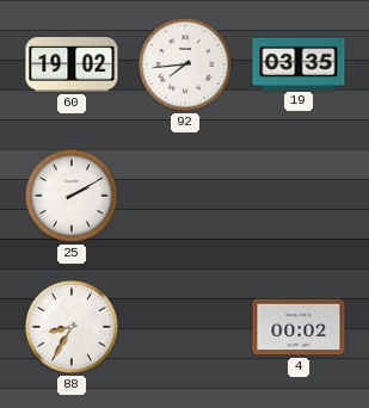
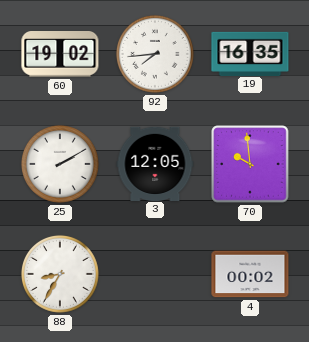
19: 03:35 -> 16:35
3: none -> 12:05
70: none -> 9:59
